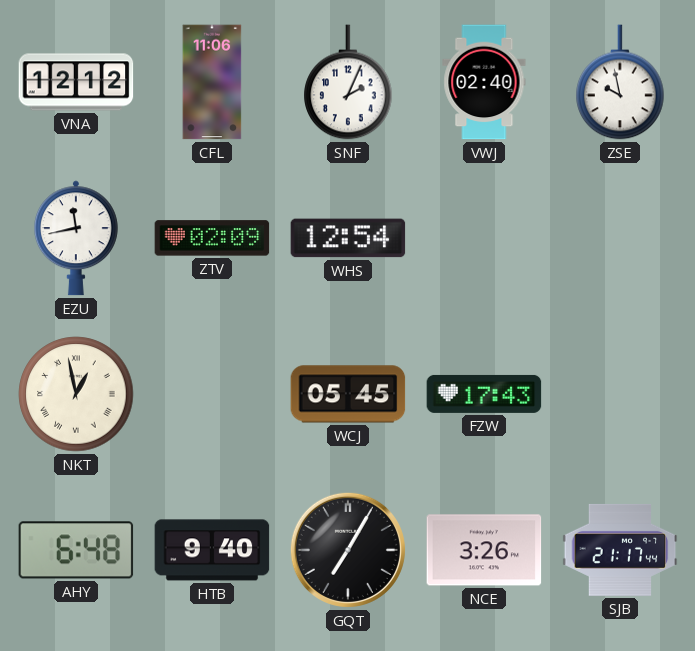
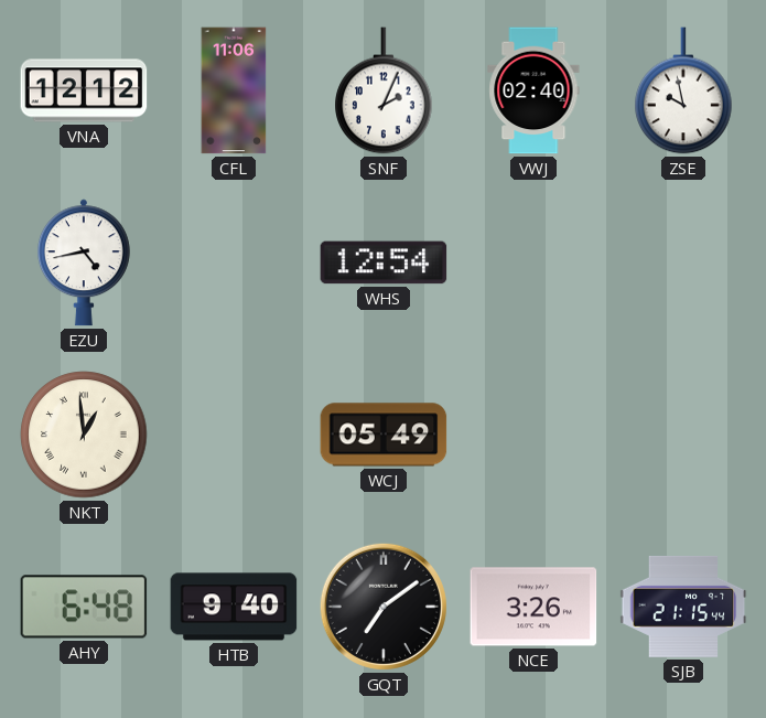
EZU: 11:43 -> 4:43
ZTV: 02:09 -> none
NKT: 12:58 -> 12:59
WCJ: 05:45 -> 05:49
FZW: 17:43 -> none
GQT: 7:05 -> 7:09
SJB: 21:17 -> 21:15
